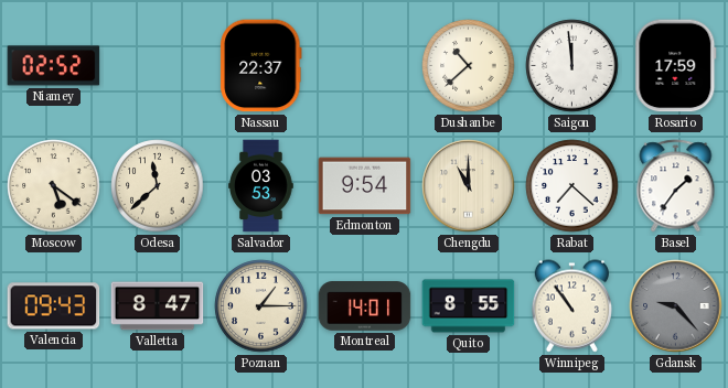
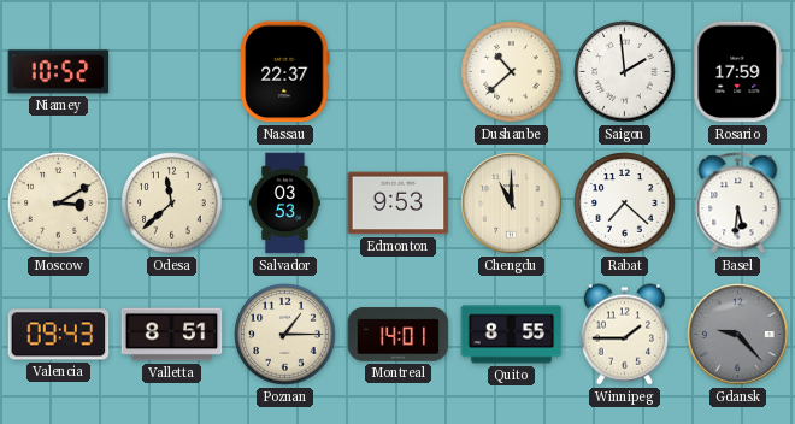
Niamey: 02:52 -> 10:52
Saigon: 11:59 -> 1:59
Moscow: 5:21 -> 3:10
Edmonton: 9:54 -> 9:53
Basel: 1:36 -> 5:31
Valletta: 8:47 -> 8:51
Winnipeg: 10:54 -> 1:45
